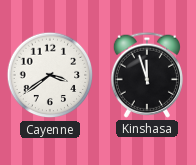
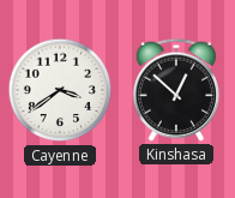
Kinshasa: 11:57 -> 12:52
